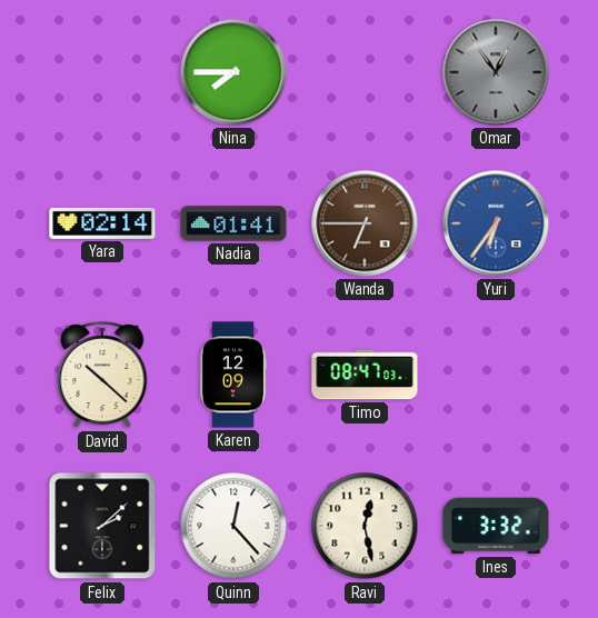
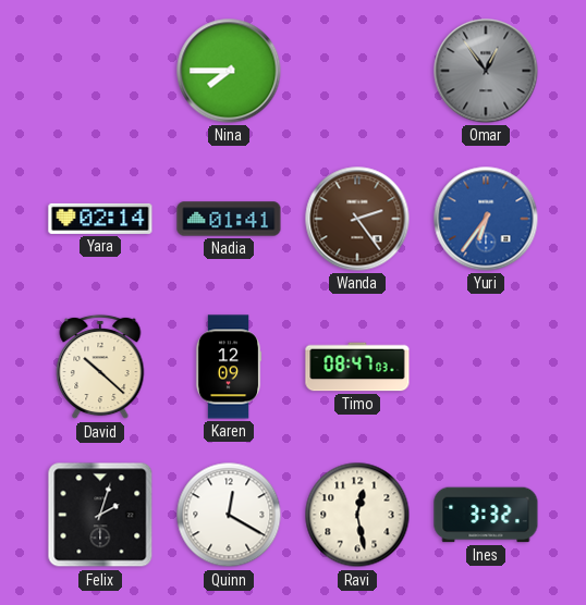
Wanda: 6:45 -> 2:24
Felix: 2:08 -> 2:03
Quinn: 12:23 -> 12:20
